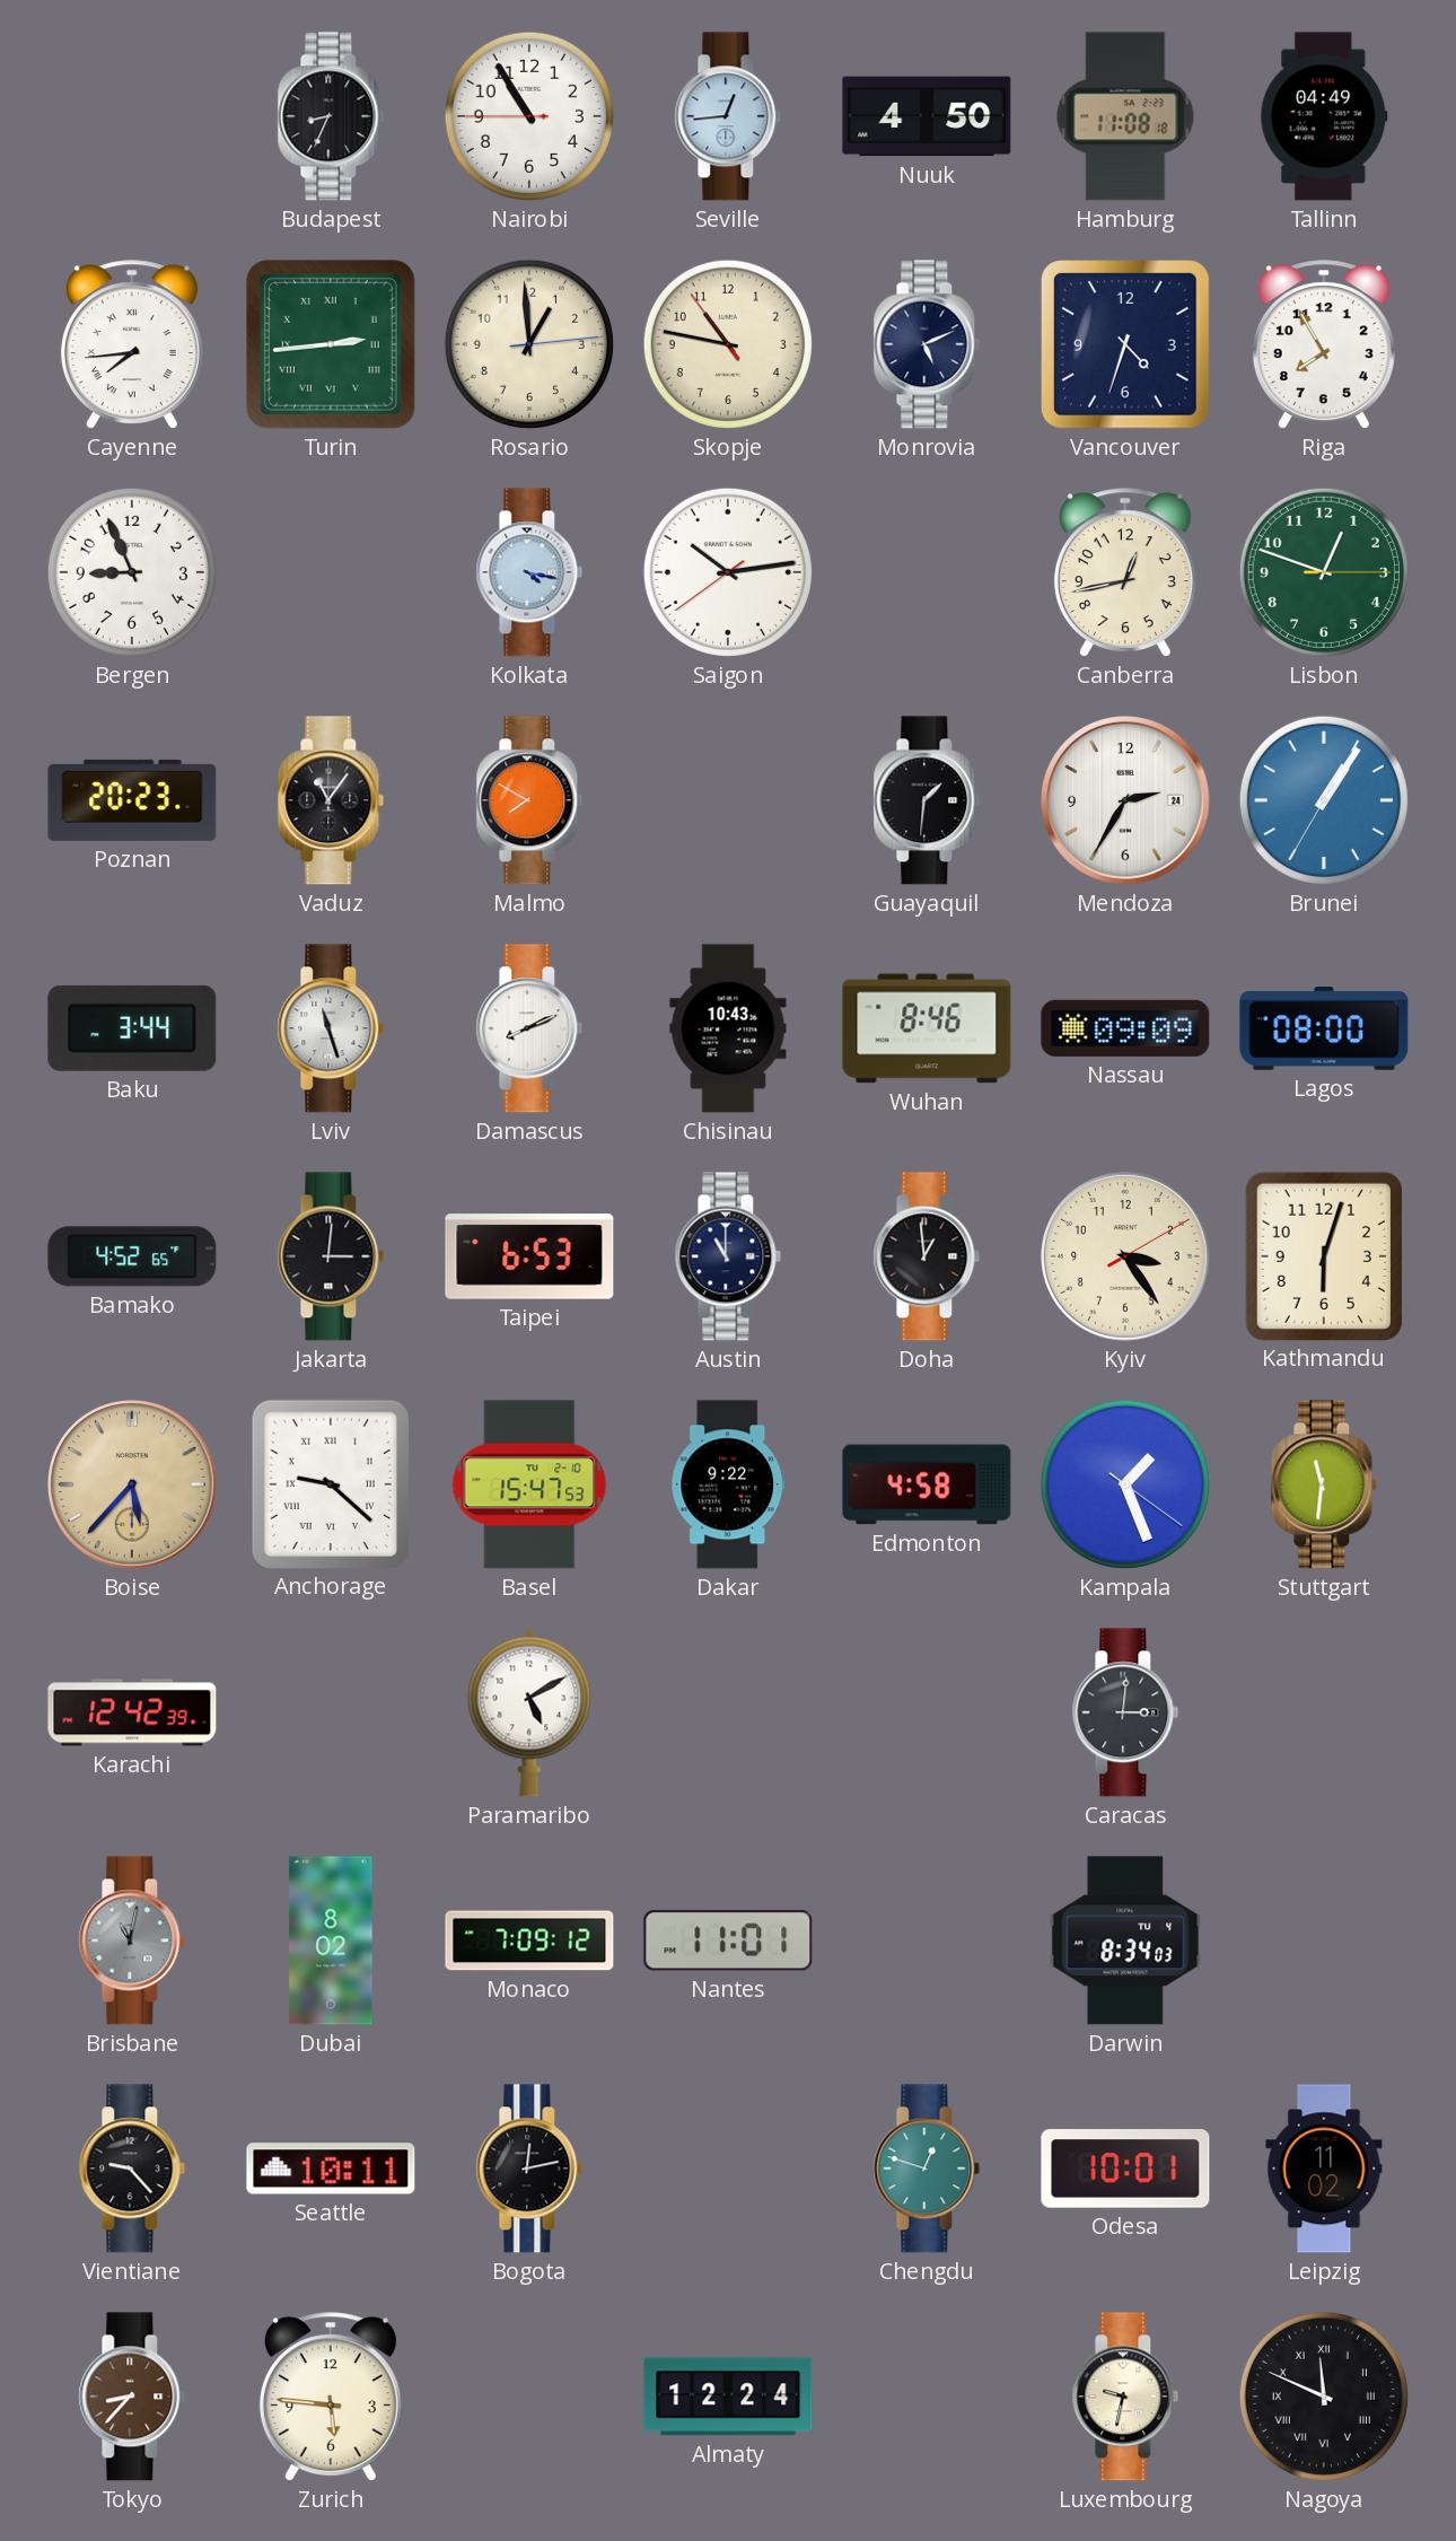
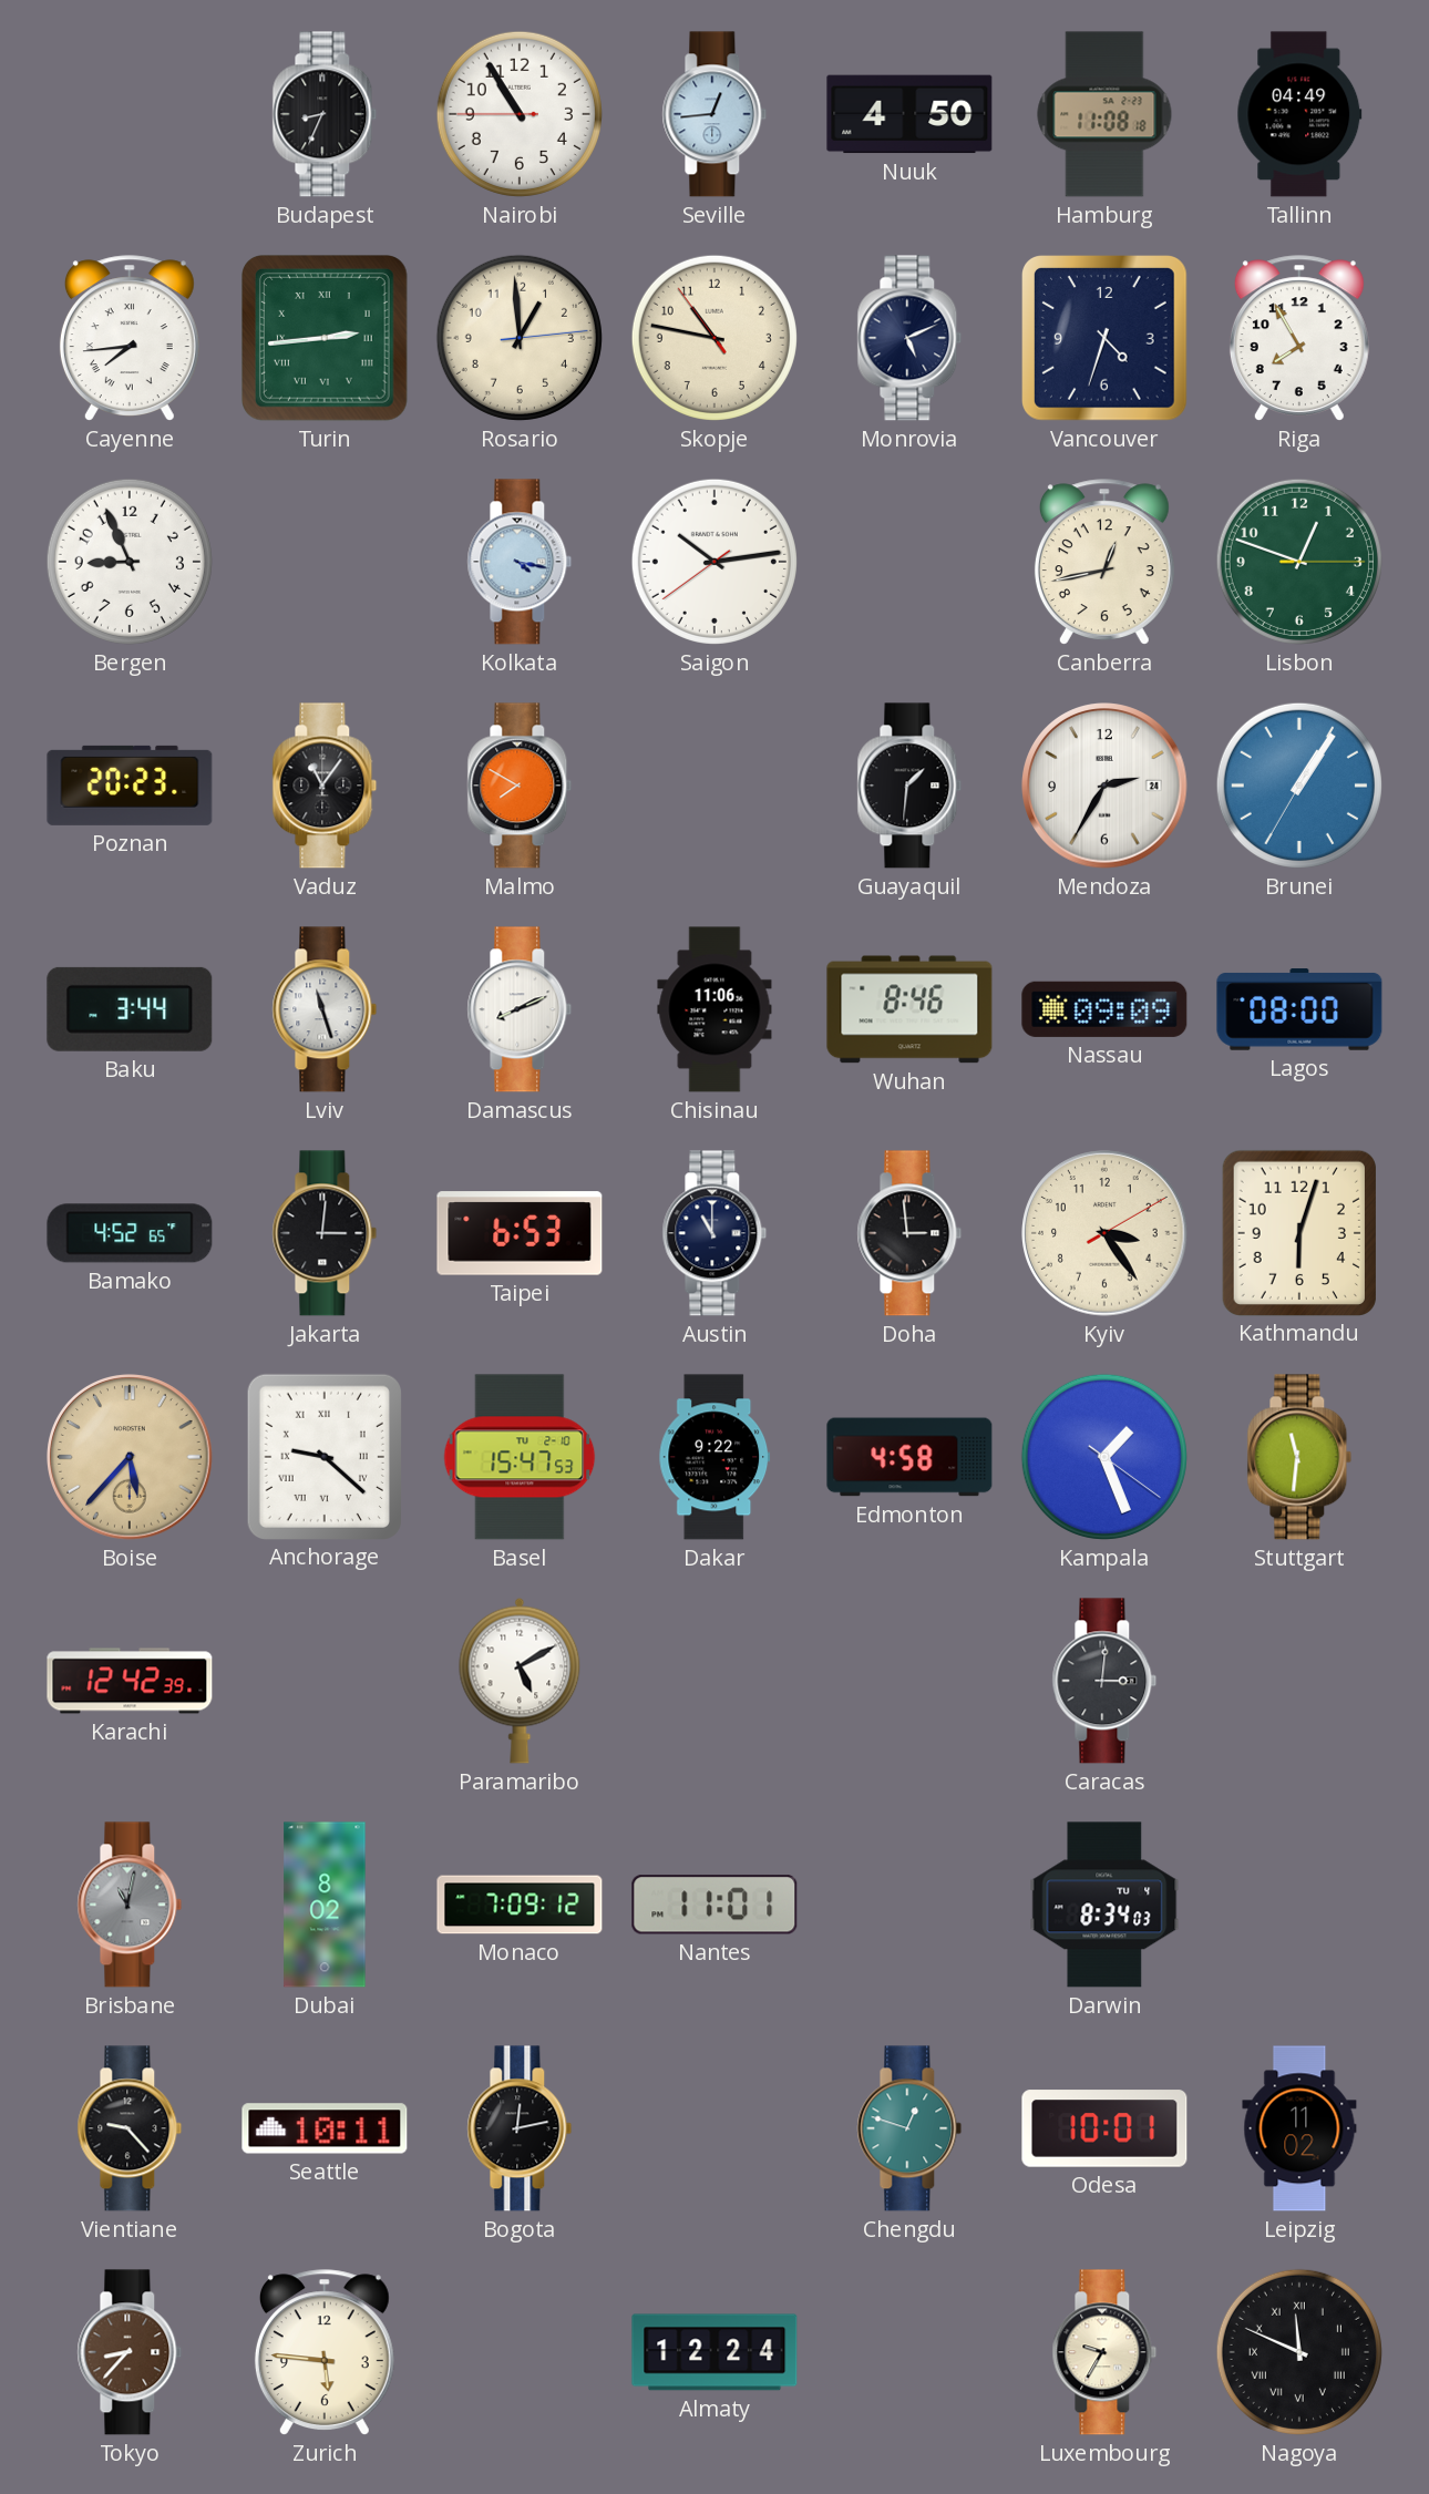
Chisinau: 10:43 -> 11:06
Doha: 12:59 -> 2:59
Luxembourg: 9:32 -> 9:35
